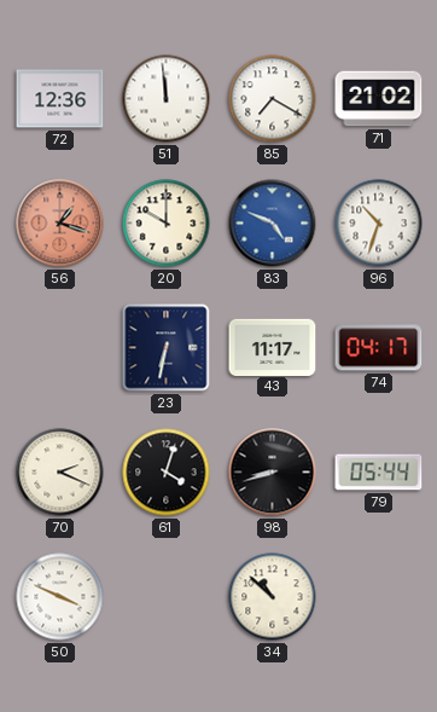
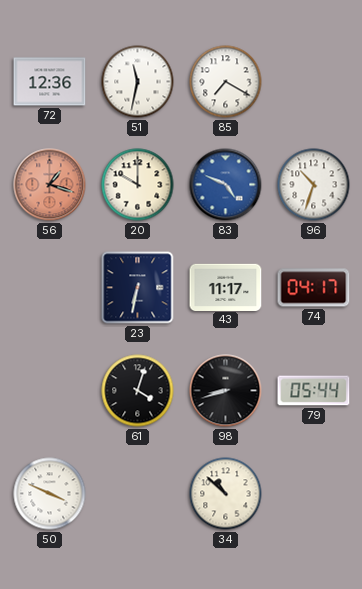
51: 11:59 -> 11:32
71: 21:02 -> none
70: 2:19 -> none
